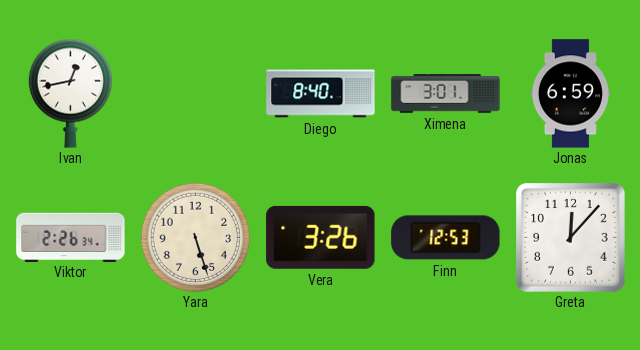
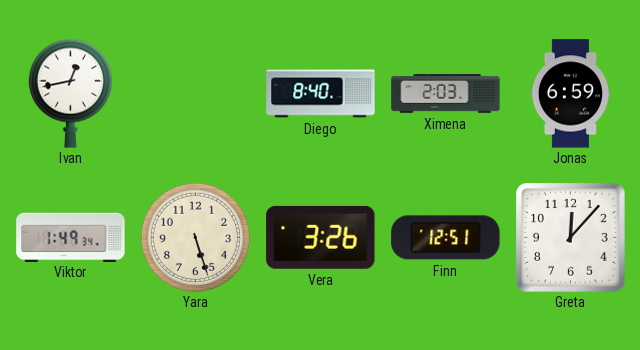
Ximena: 3:01 -> 2:03
Viktor: 2:26 -> 1:49
Finn: 12:53 -> 12:51
